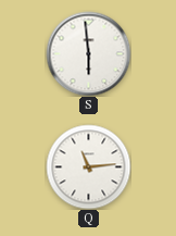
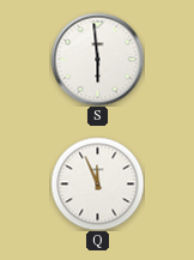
Q: 11:14 -> 11:56
